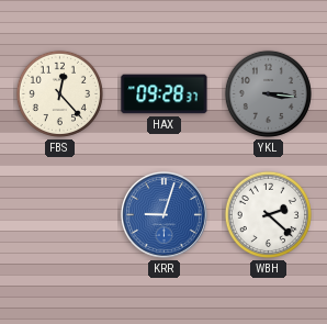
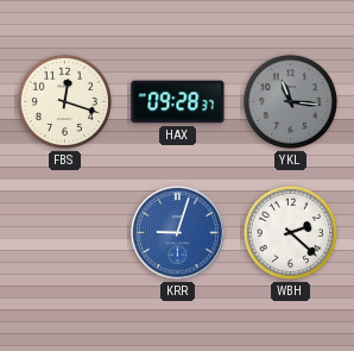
FBS: 12:23 -> 12:18
YKL: 3:16 -> 11:16
